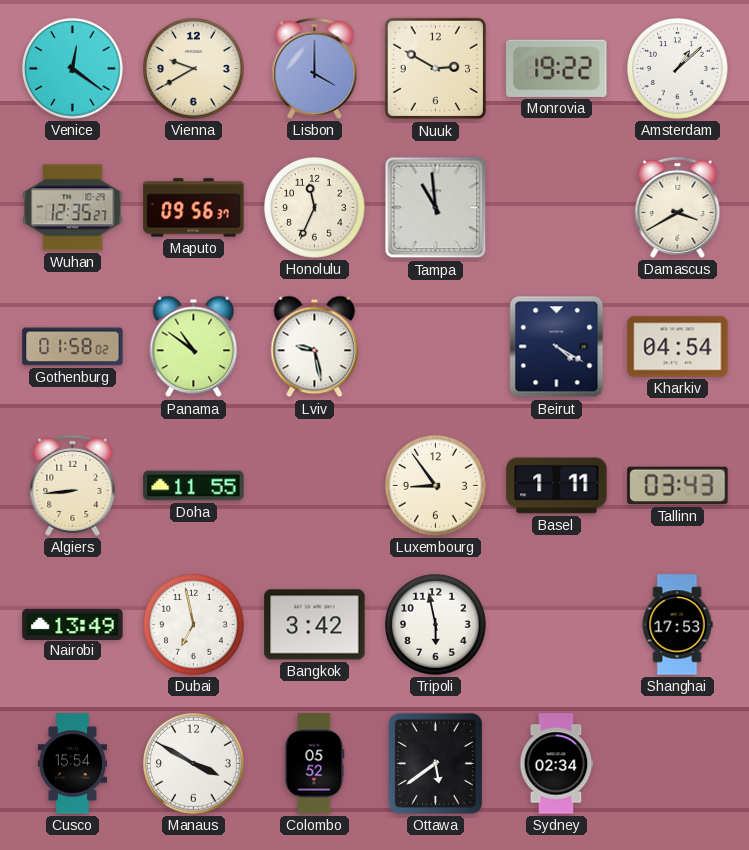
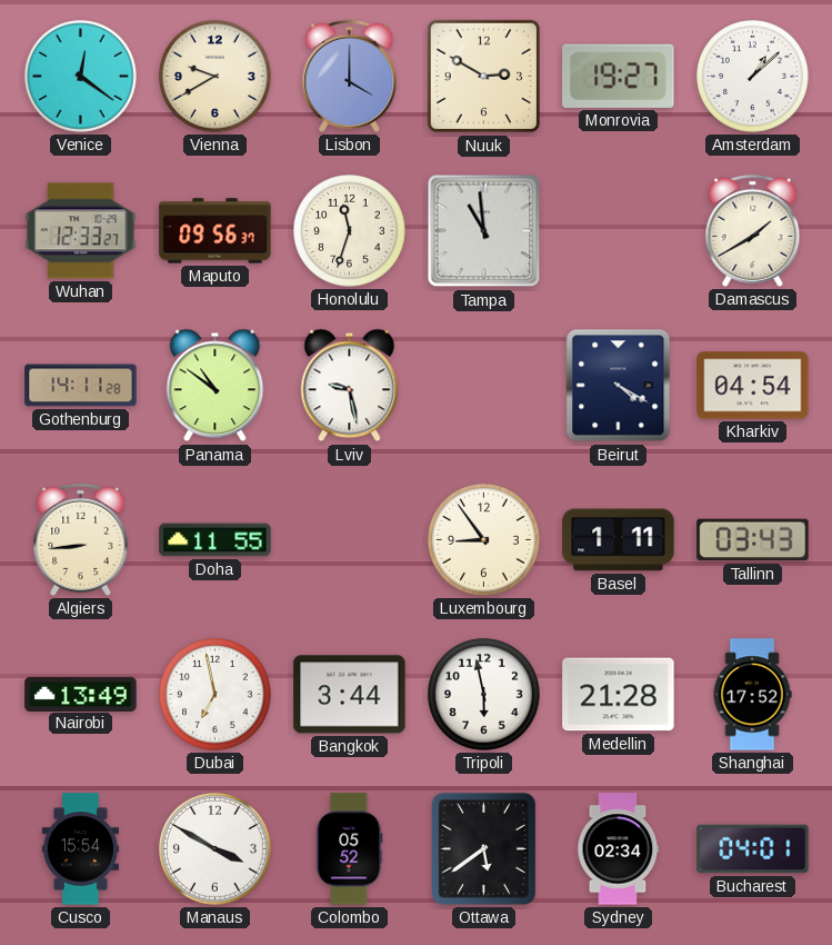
Monrovia: 19:22 -> 19:27
Wuhan: 12:35 -> 12:33
Honolulu: 11:34 -> 11:33
Damascus: 3:40 -> 1:40
Gothenburg: 01:58 -> 14:11
Bangkok: 3:42 -> 3:44
Medellin: none -> 21:28
Shanghai: 17:53 -> 17:52
Bucharest: none -> 04:01
